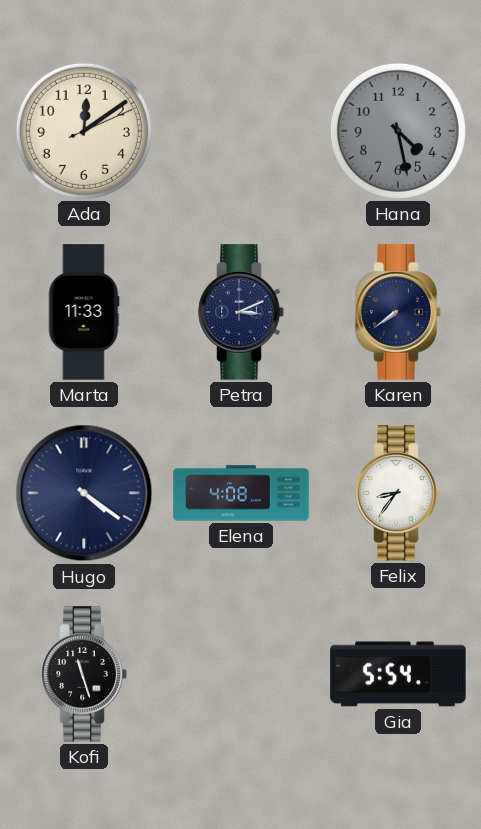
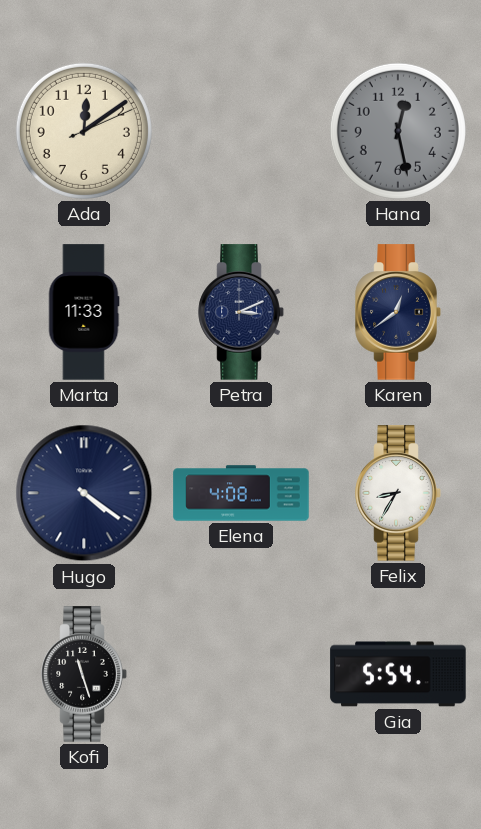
Hana: 4:28 -> 12:28
Karen: 7:39 -> 12:39
Felix: 8:36 -> 8:35
